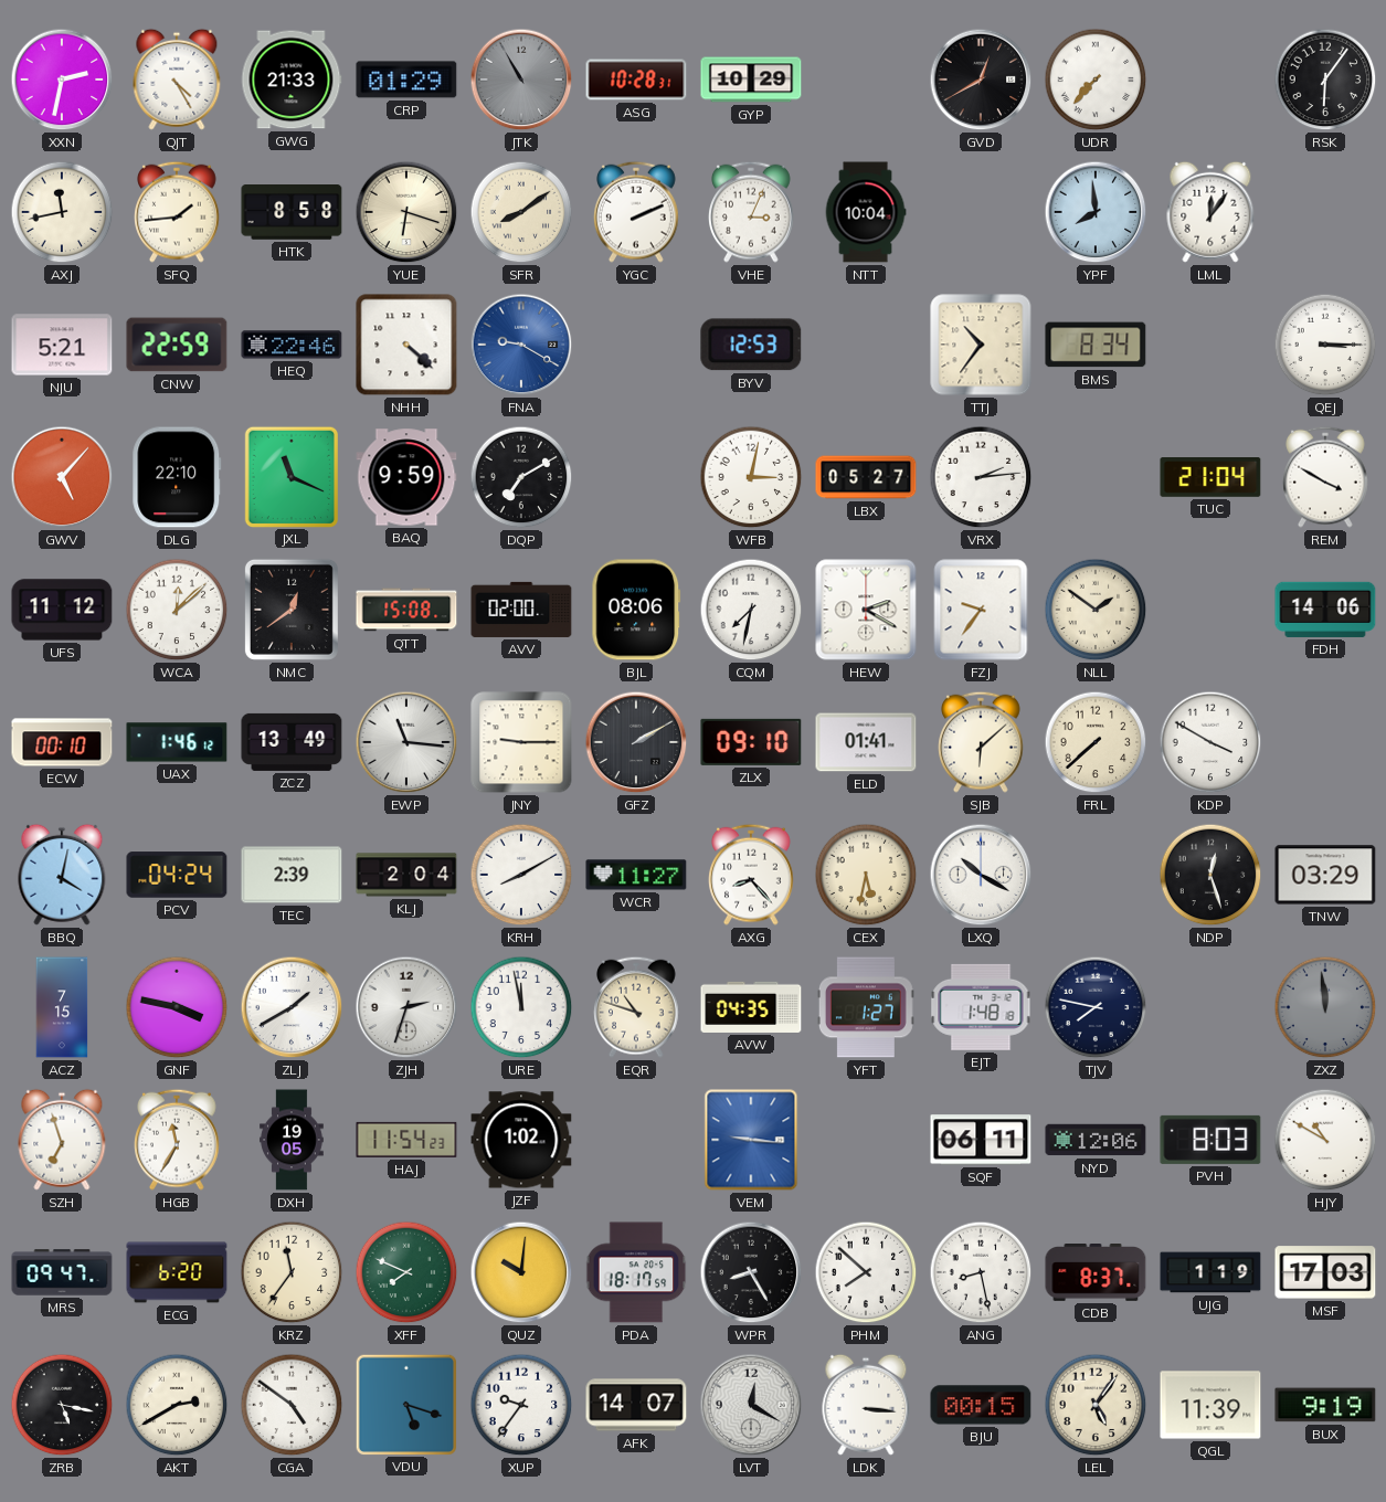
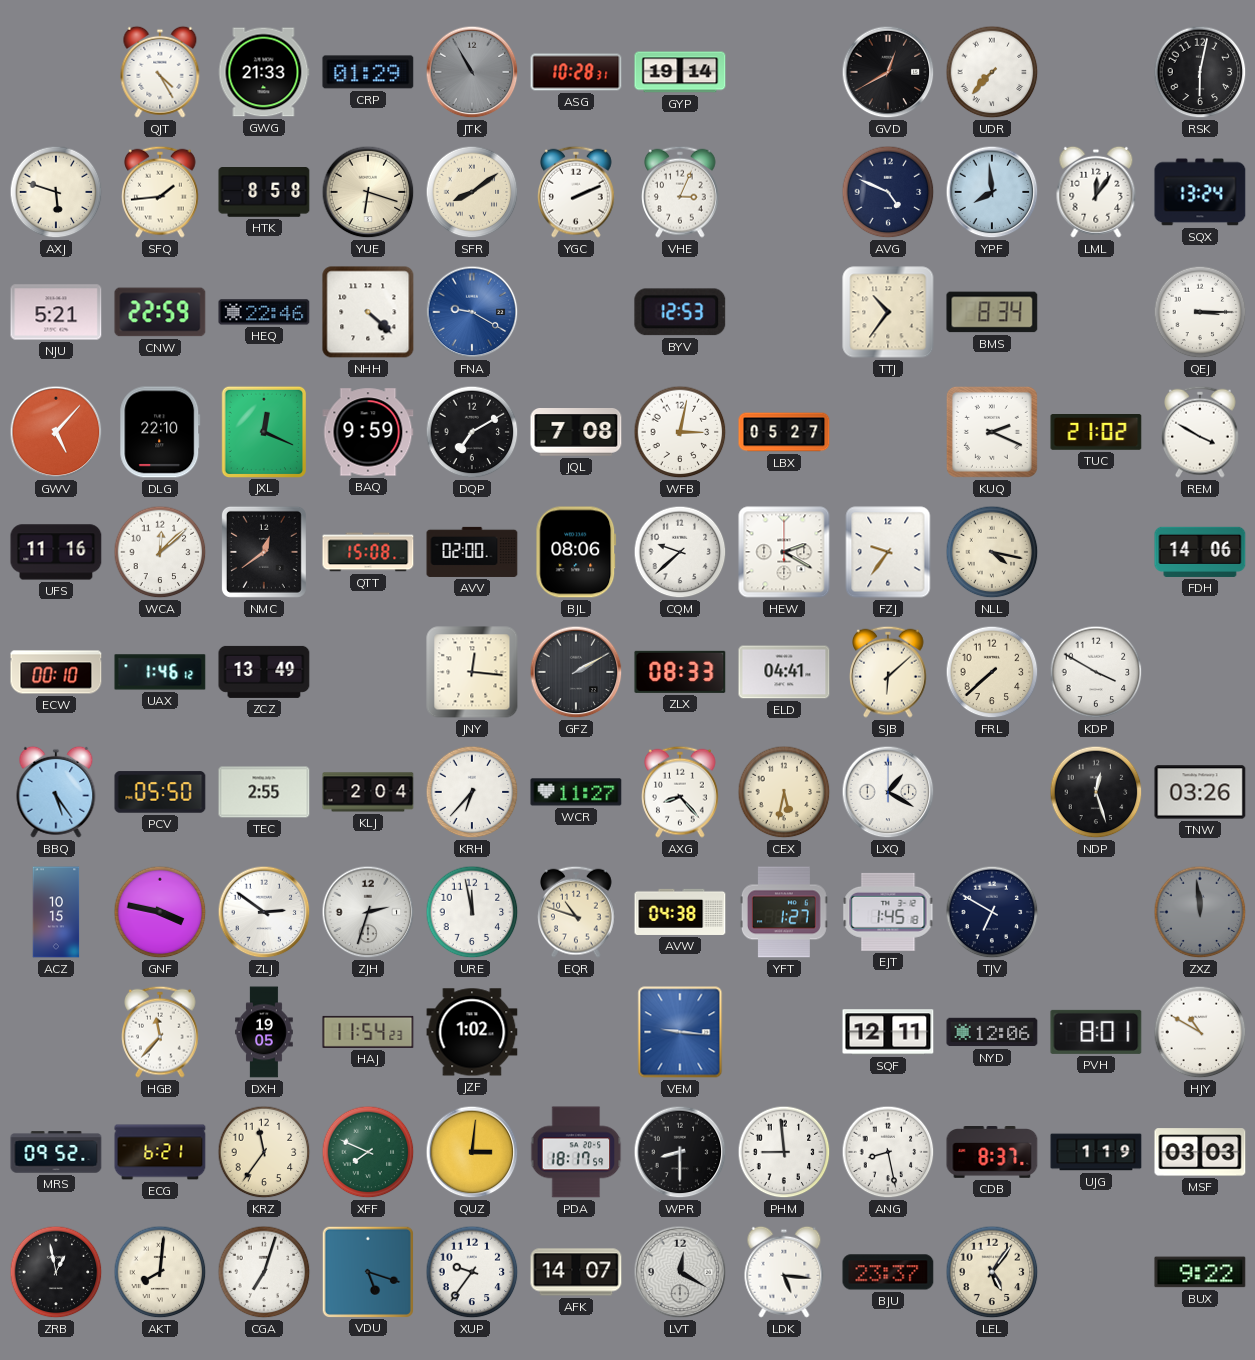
XXN: 2:32 -> none
GYP: 10:29 -> 19:14
RSK: 6:06 -> 6:02
AXJ: 11:43 -> 5:48
NTT: 10:04 -> none
AVG: none -> 4:49
SQX: none -> 13:24
JXL: 11:19 -> 12:19
JQL: none -> 7:08
VRX: 2:14 -> none
KUQ: none -> 2:19
TUC: 21:04 -> 21:02
UFS: 11:12 -> 11:16
CQM: 7:32 -> 9:38
NLL: 1:51 -> 4:17
EWP: 11:16 -> none
JNY: 9:15 -> 12:16
ZLX: 09:10 -> 08:33
ELD: 01:41 -> 04:41
BBQ: 4:02 -> 5:24
PCV: 04:24 -> 05:50
TEC: 2:39 -> 2:55
KRH: 8:10 -> 6:37
LXQ: 10:20 -> 1:20
TNW: 03:29 -> 03:26
ACZ: 7:15 -> 10:15
ZLJ: 1:40 -> 2:51
AVW: 04:35 -> 04:38
EJT: 1:48 -> 1:45
TJV: 7:47 -> 6:50
SZH: 6:57 -> none
HGB: 11:35 -> 11:37
SQF: 06:11 -> 12:11
PVH: 8:03 -> 8:01
MRS: 09:47 -> 09:52
ECG: 6:20 -> 6:21
QUZ: 10:01 -> 3:01
WPR: 8:25 -> 8:30
PHM: 7:52 -> 8:59
MSF: 17:03 -> 03:03
ZRB: 5:17 -> 12:58
AKT: 2:40 -> 8:01
CGA: 4:51 -> 7:03
LDK: 3:16 -> 5:16
BJU: 00:15 -> 23:37
QGL: 11:39 -> none
BUX: 9:19 -> 9:22
